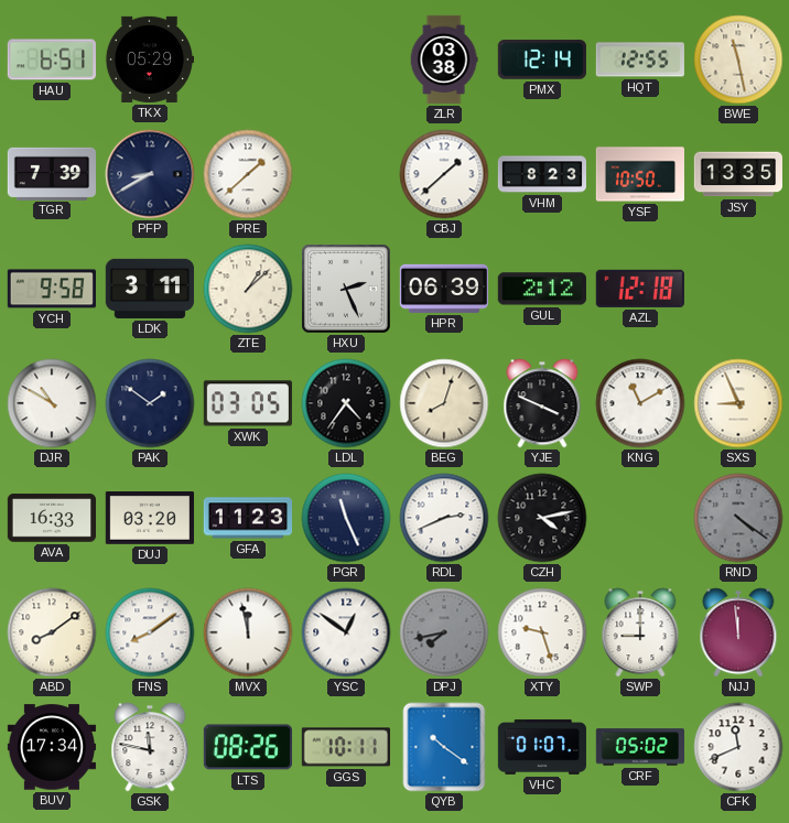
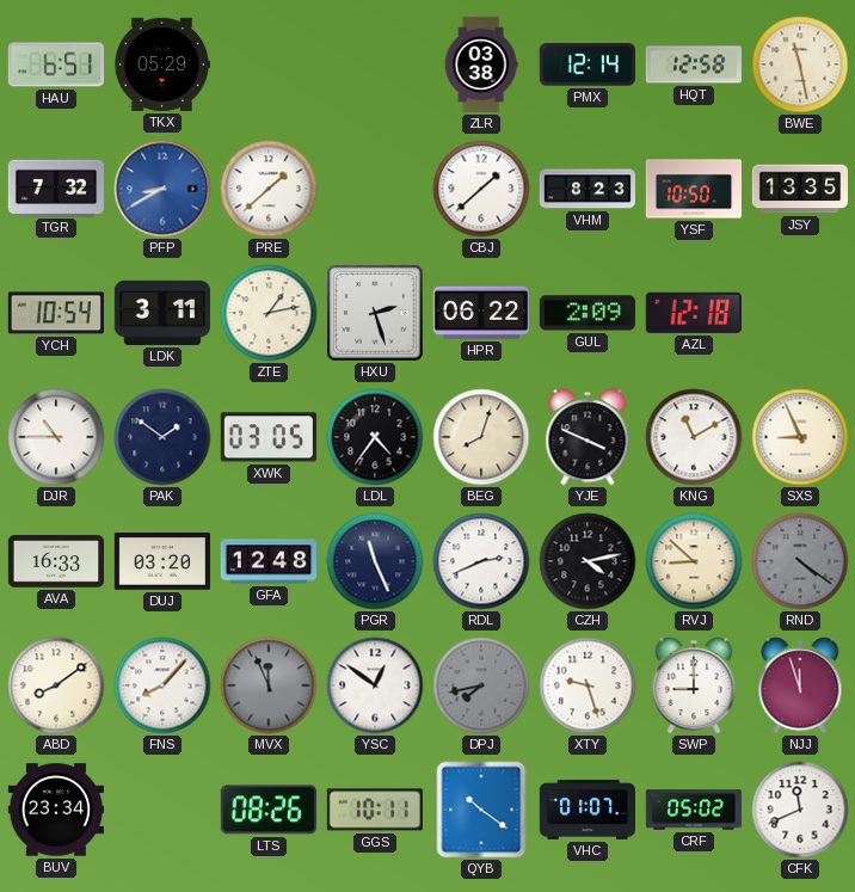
HQT: 12:55 -> 12:58
TGR: 7:39 -> 7:32
PFP dial: navy -> blue
YCH: 9:58 -> 10:54
ZTE: 1:08 -> 1:13
HXU: 2:26 -> 2:27
HPR: 06:39 -> 06:22
GUL: 2:12 -> 2:09
DJR: 10:50 -> 10:45
GFA: 11:23 -> 12:48
RVJ: none -> 8:52
FNS: 8:09 -> 8:07
MVX: 11:58 -> 11:56
MVX dial: white -> grey
NJJ: 11:59 -> 11:57
BUV: 17:34 -> 23:34
GSK: 11:47 -> none
